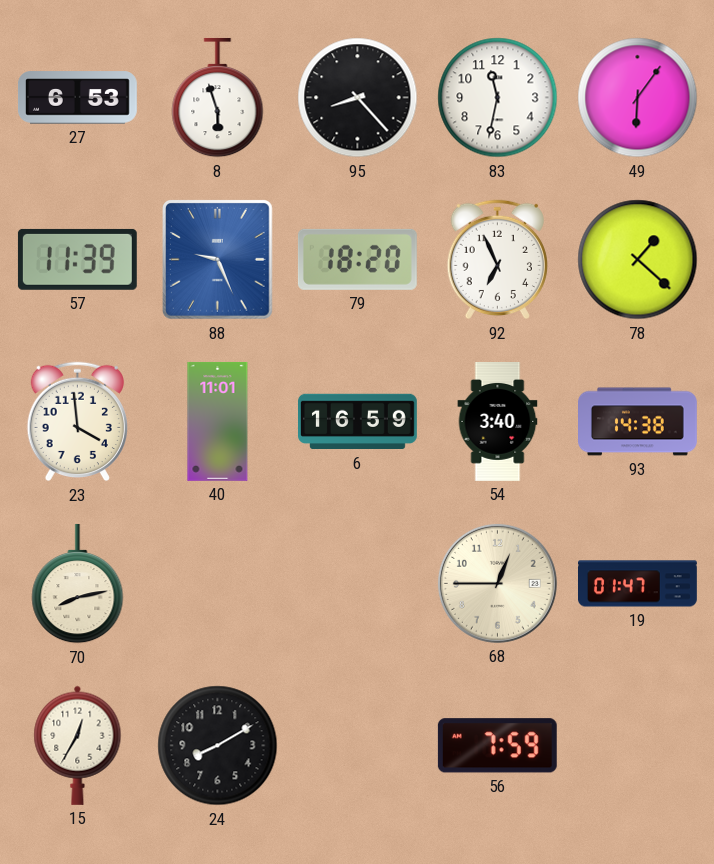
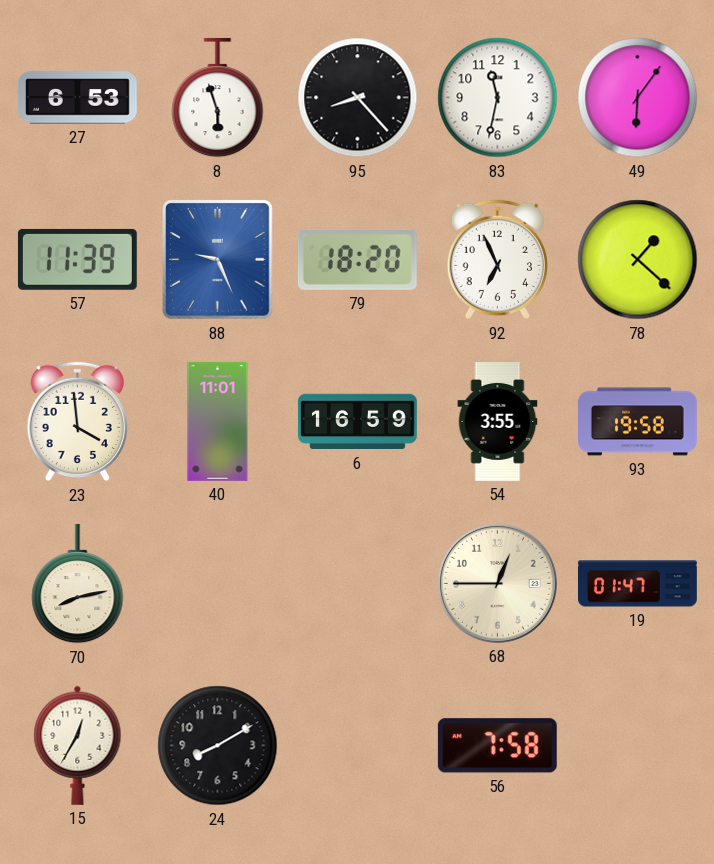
54: 3:40 -> 3:55
93: 14:38 -> 19:58
56: 7:59 -> 7:58
